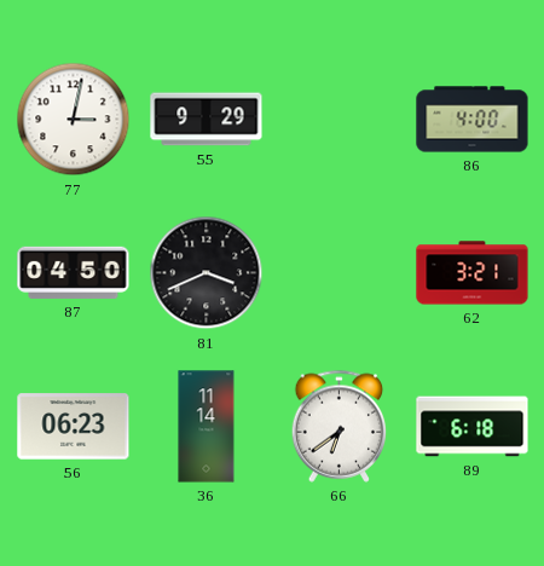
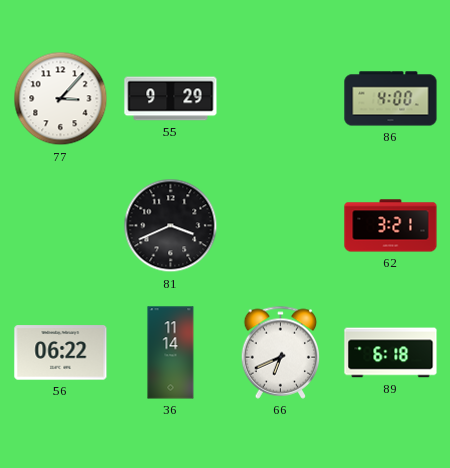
77: 3:02 -> 3:07
87: 04:50 -> none
56: 06:23 -> 06:22
66: 6:39 -> 6:41
